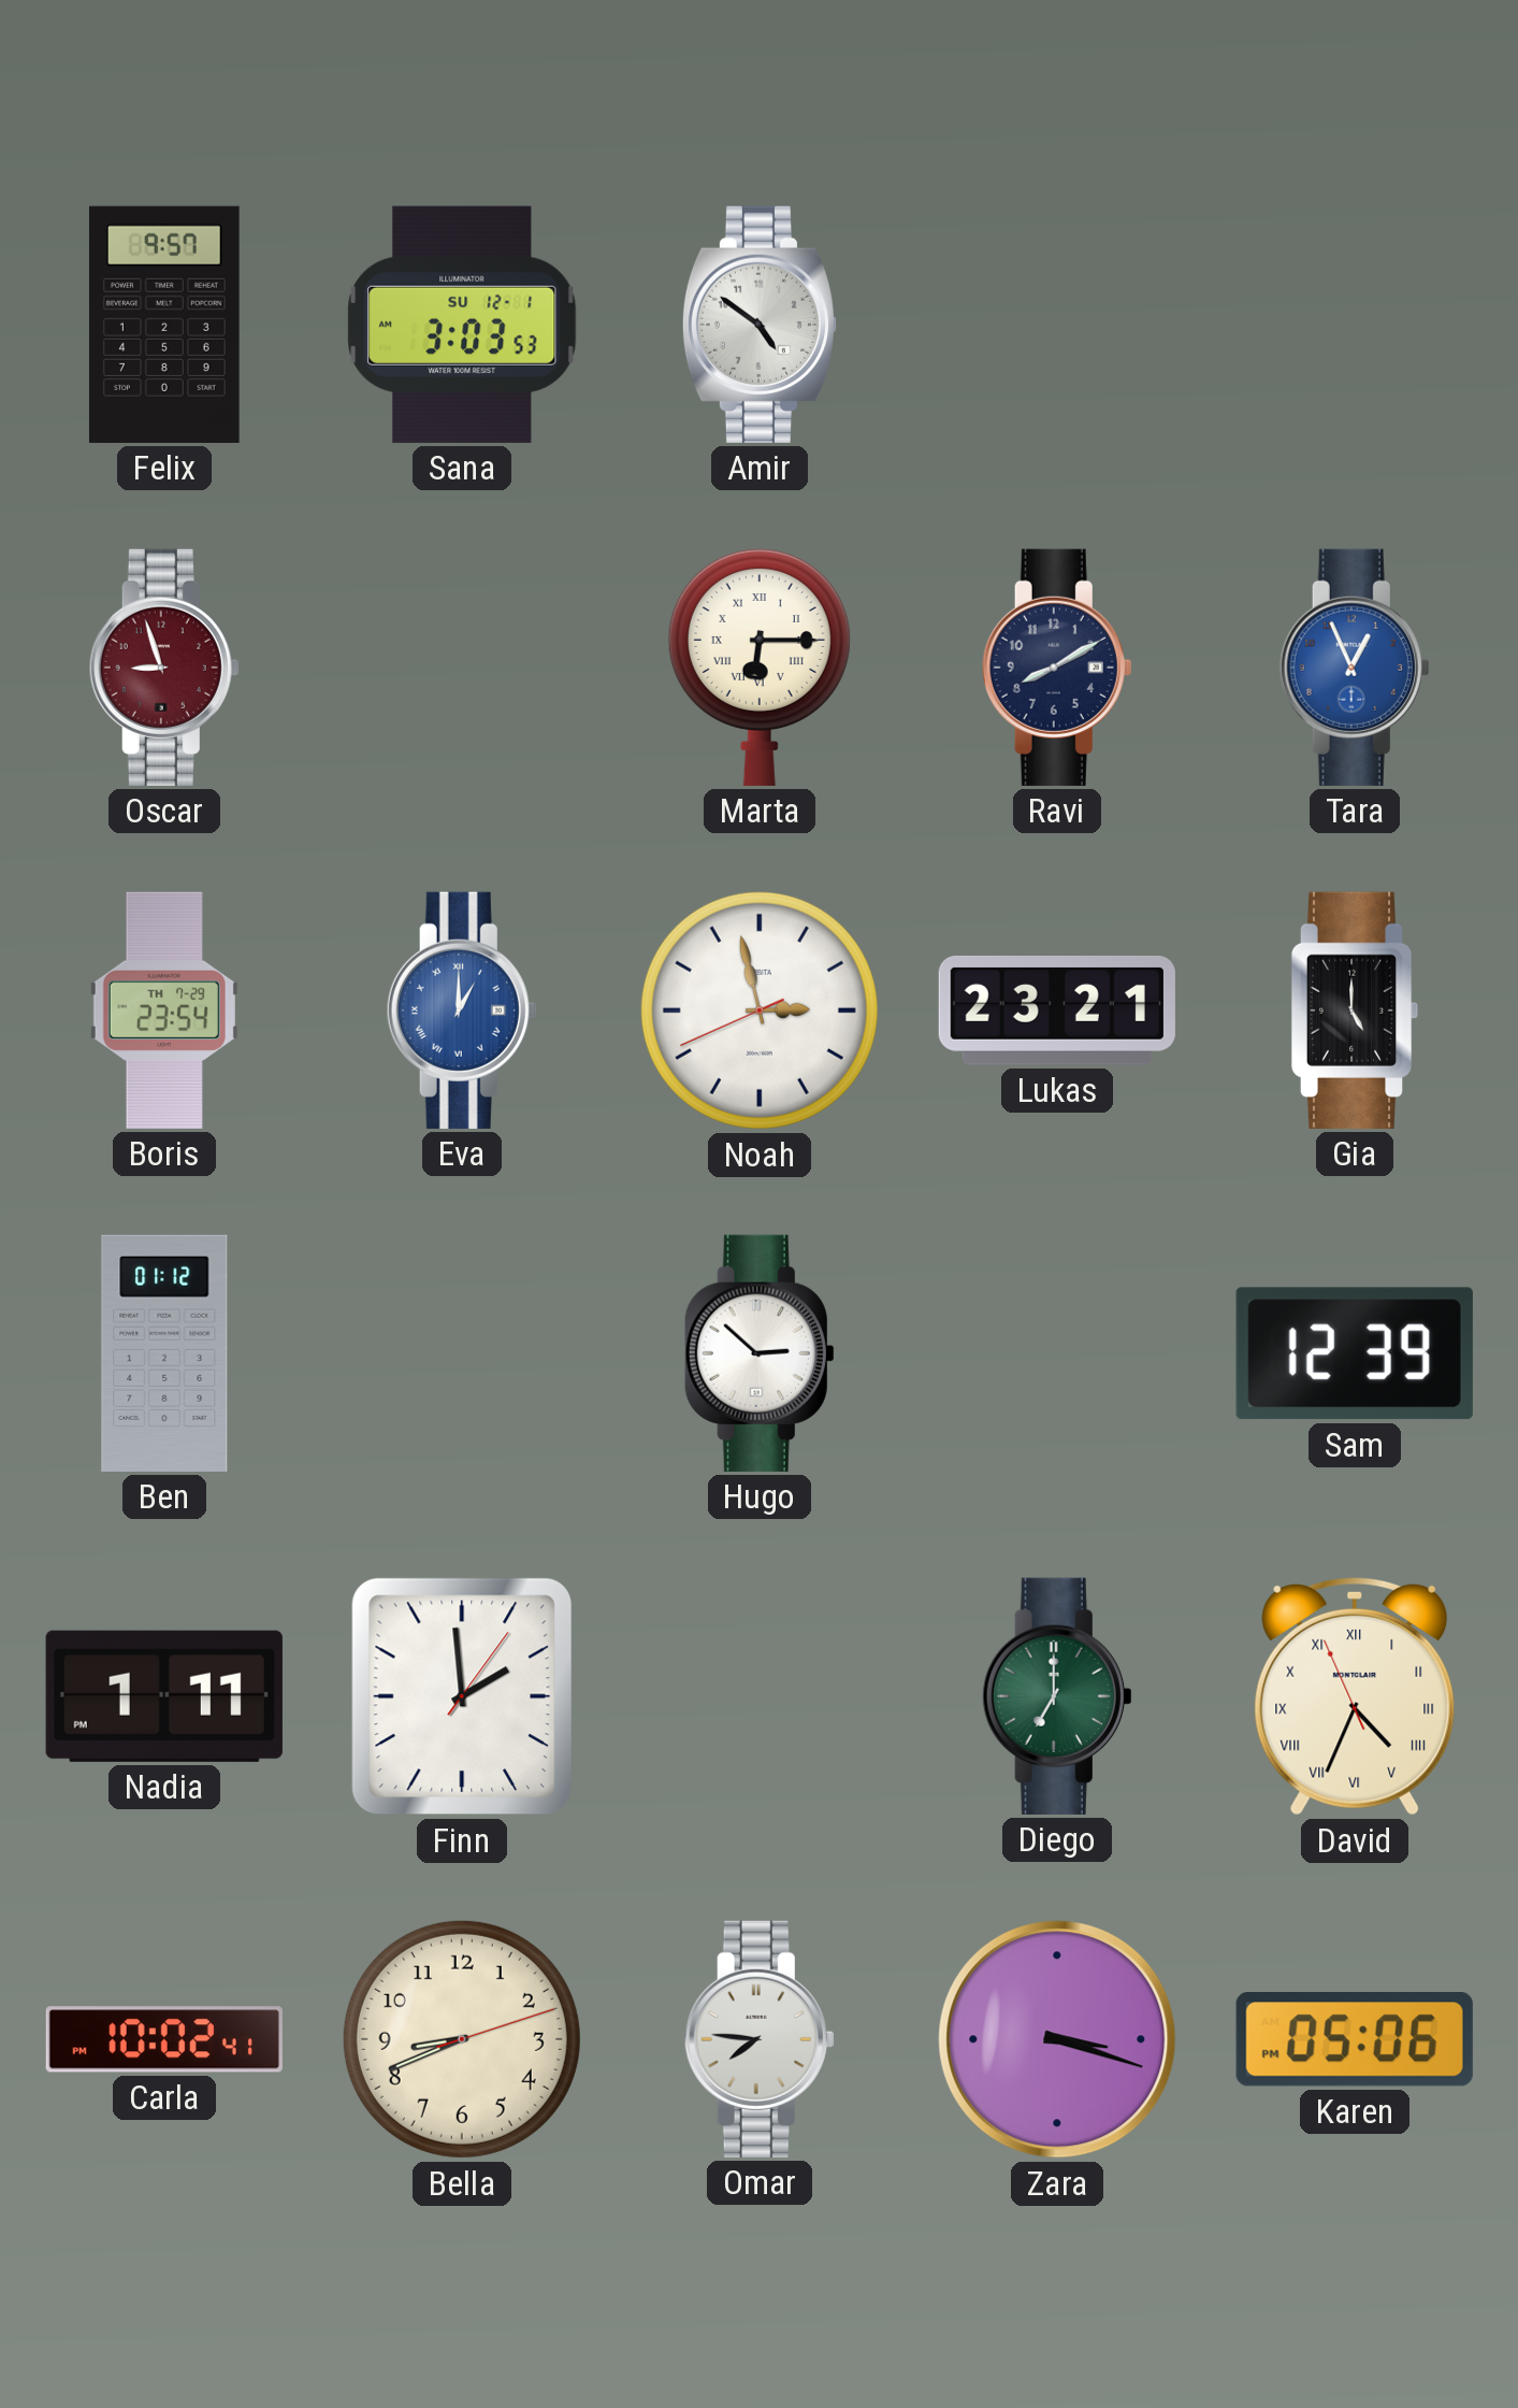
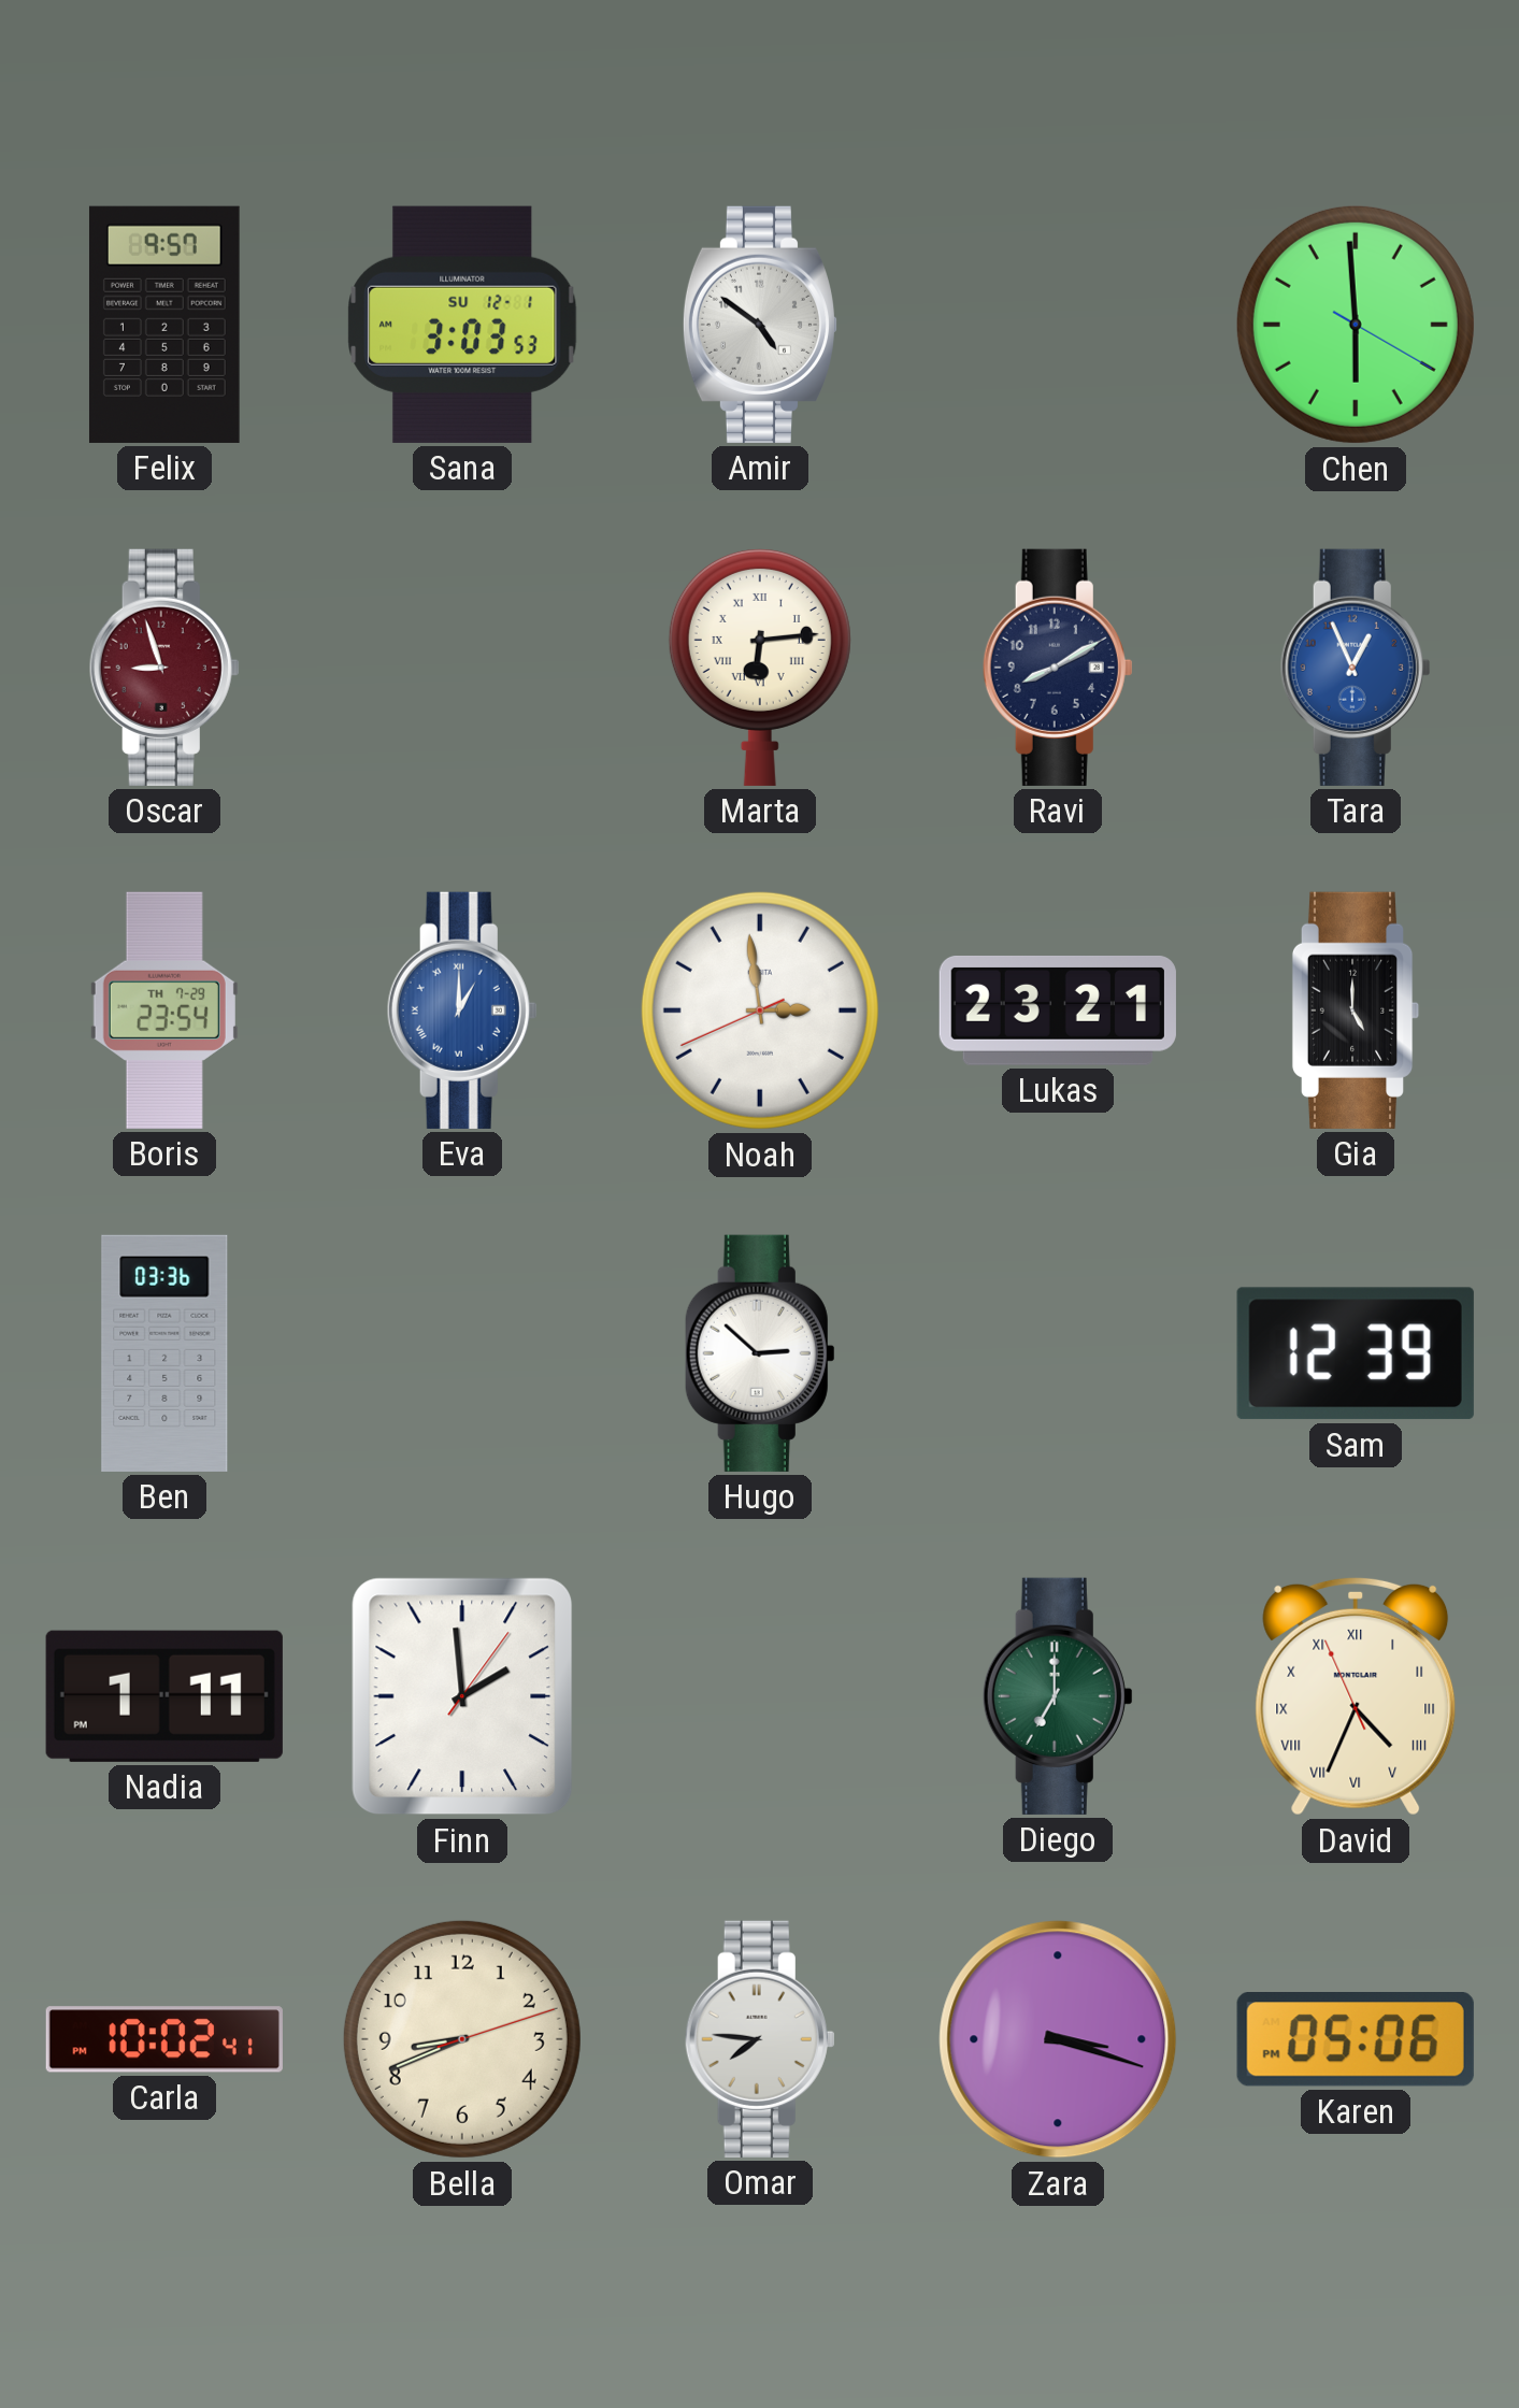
Chen: none -> 5:59
Marta: 6:15 -> 6:14
Noah: 2:57 -> 2:58
Ben: 01:12 -> 03:36
